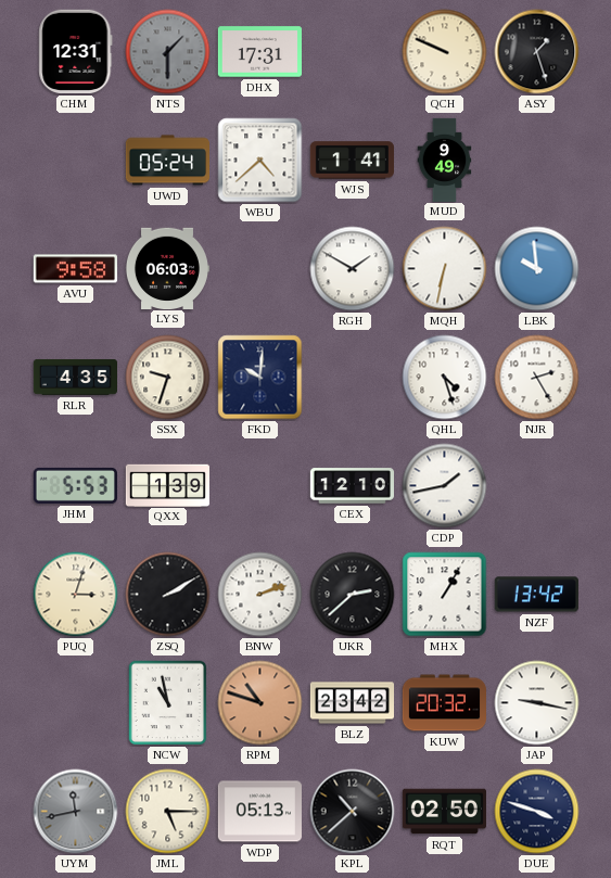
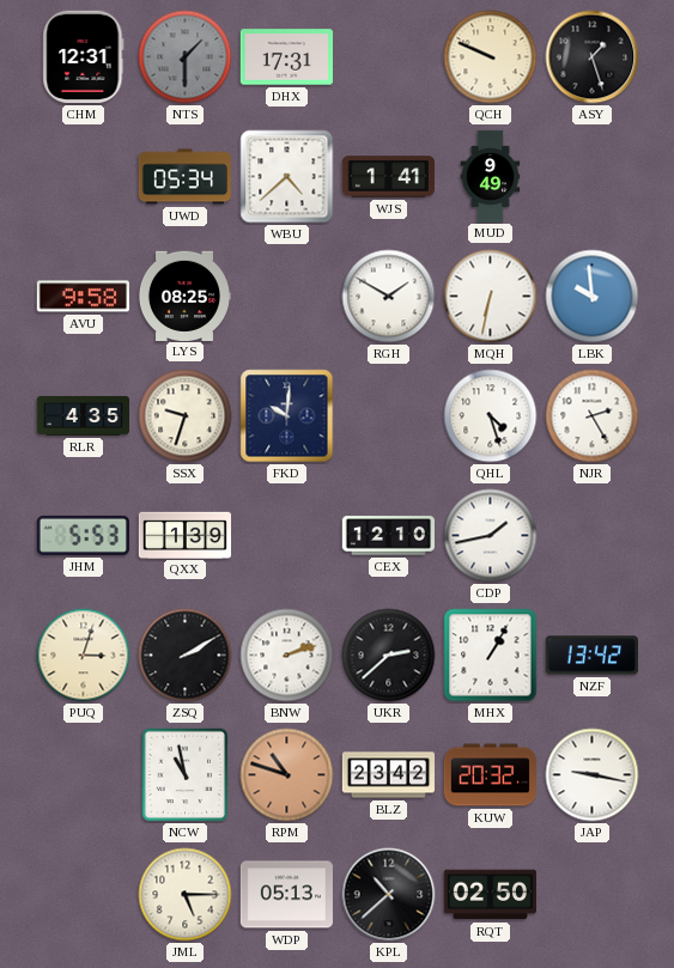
UWD: 05:24 -> 05:34
LYS: 06:03 -> 08:25
UYM: 11:43 -> none
DUE: 3:48 -> none
